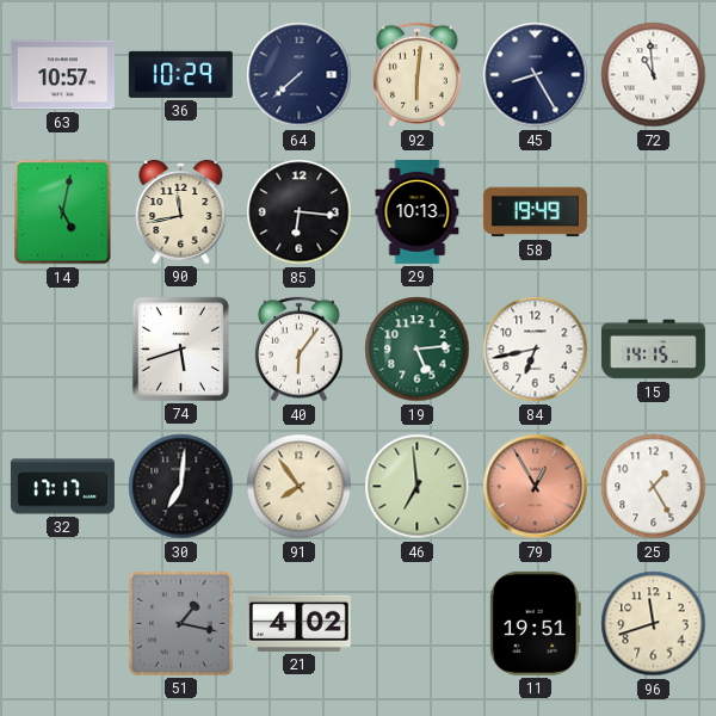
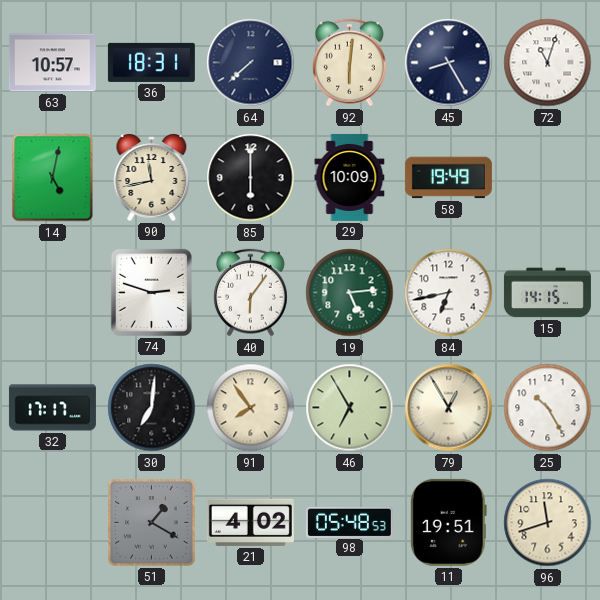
36: 10:29 -> 18:31
72: 10:59 -> 11:03
85: 6:16 -> 6:00
29: 10:13 -> 10:09
74: 5:42 -> 2:48
46: 6:59 -> 6:55
79 dial: salmon -> cream
25: 1:25 -> 10:25
51: 1:17 -> 1:20
98: none -> 05:48
